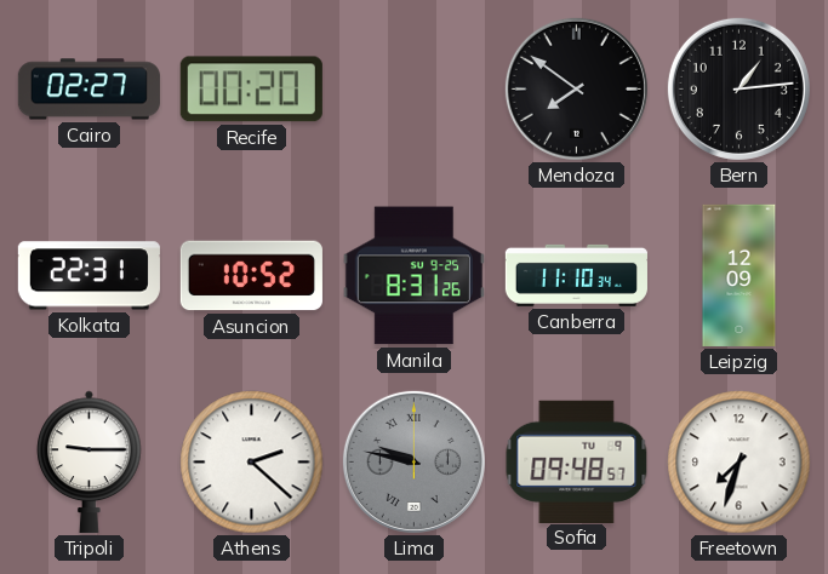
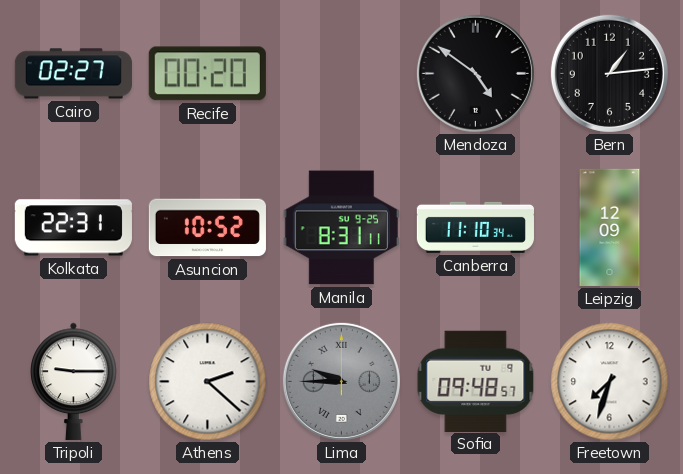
Mendoza: 7:51 -> 4:51
Manila: 8:31:26 -> 8:31:11
Lima: 9:47 -> 9:45
